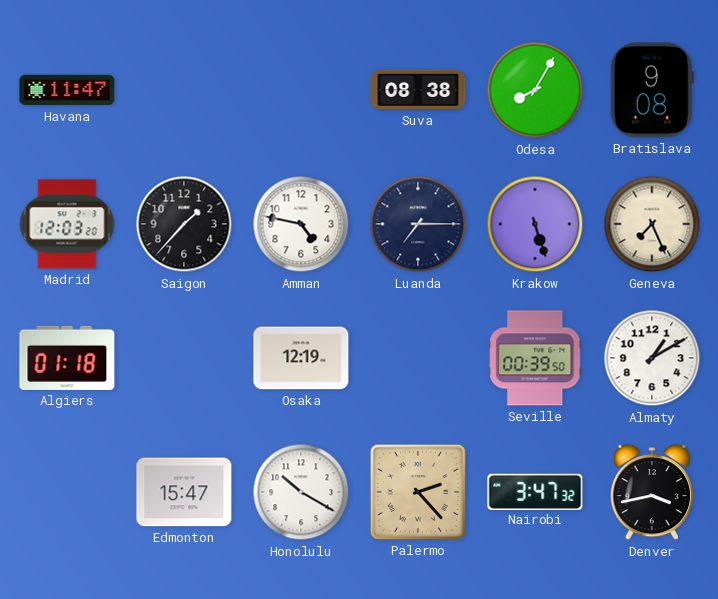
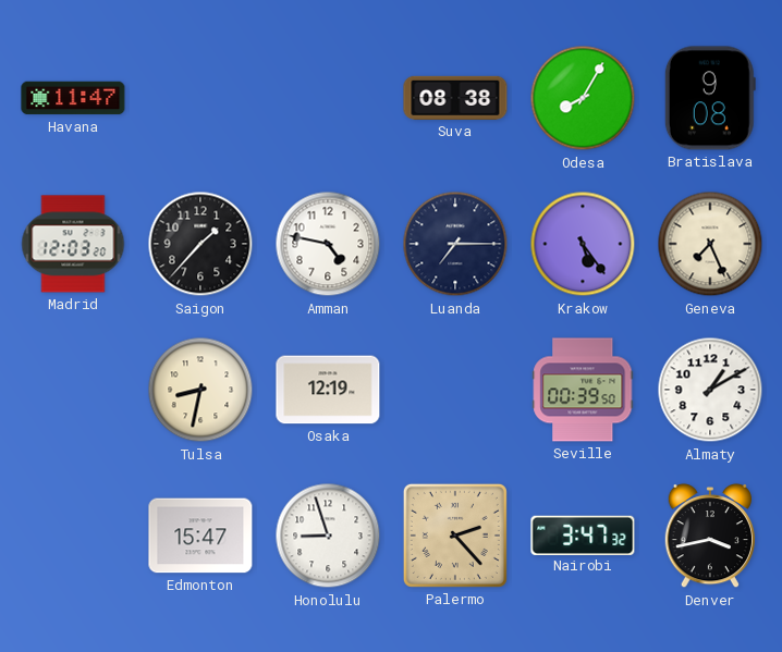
Krakow: 5:27 -> 5:24
Algiers: 01:18 -> none
Tulsa: none -> 8:32
Honolulu: 10:20 -> 8:57
